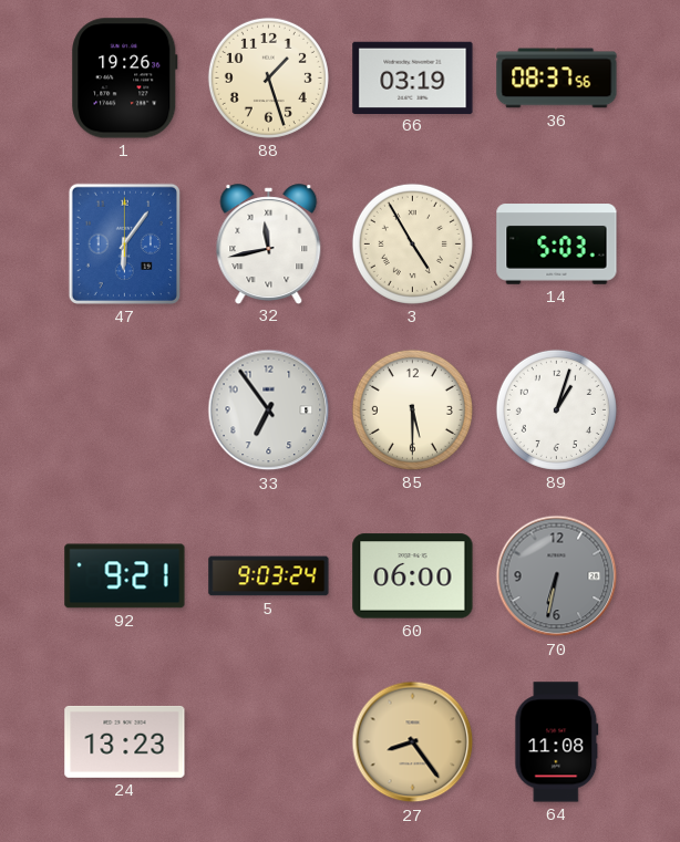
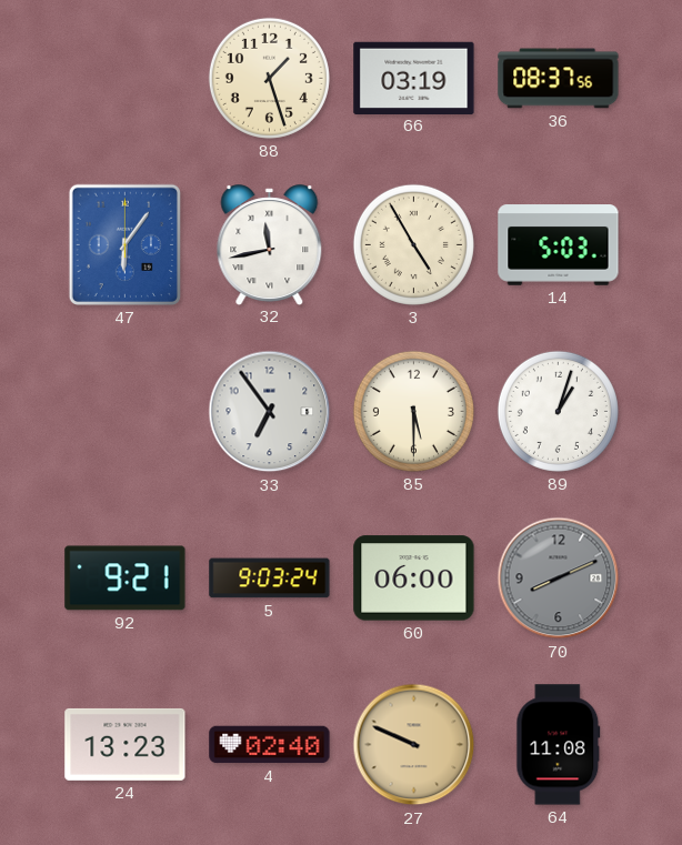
1: 19:26 -> none
70: 6:32 -> 8:11
4: none -> 02:40
27: 8:24 -> 9:49
